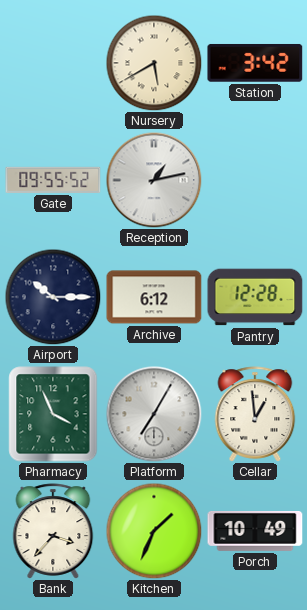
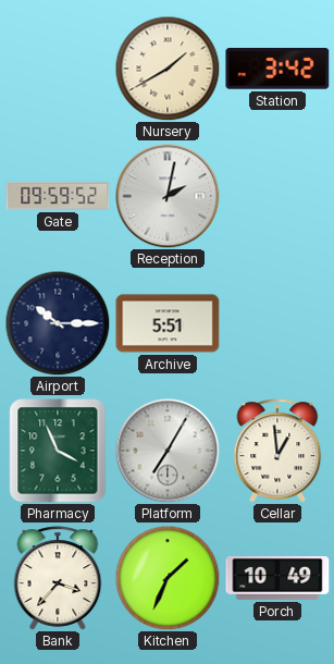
Nursery: 5:40 -> 1:40
Gate: 09:55 -> 09:59
Reception: 1:13 -> 2:02
Archive: 6:12 -> 5:51
Pantry: 12:28 -> none
